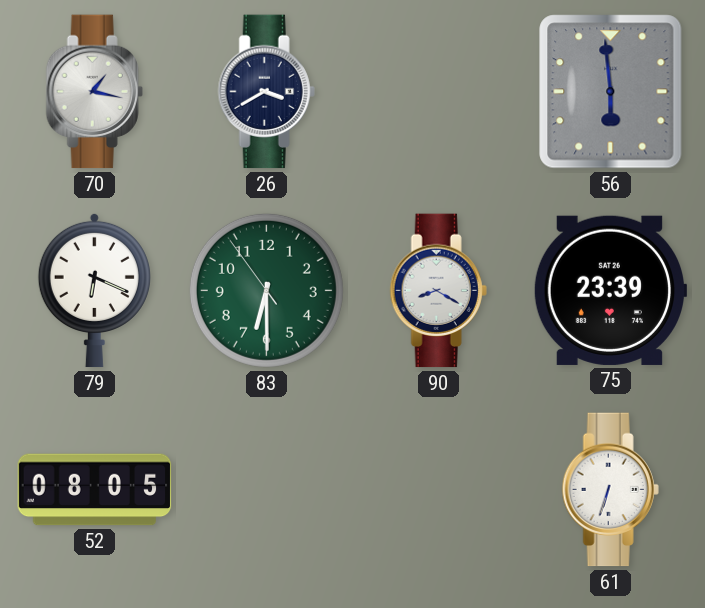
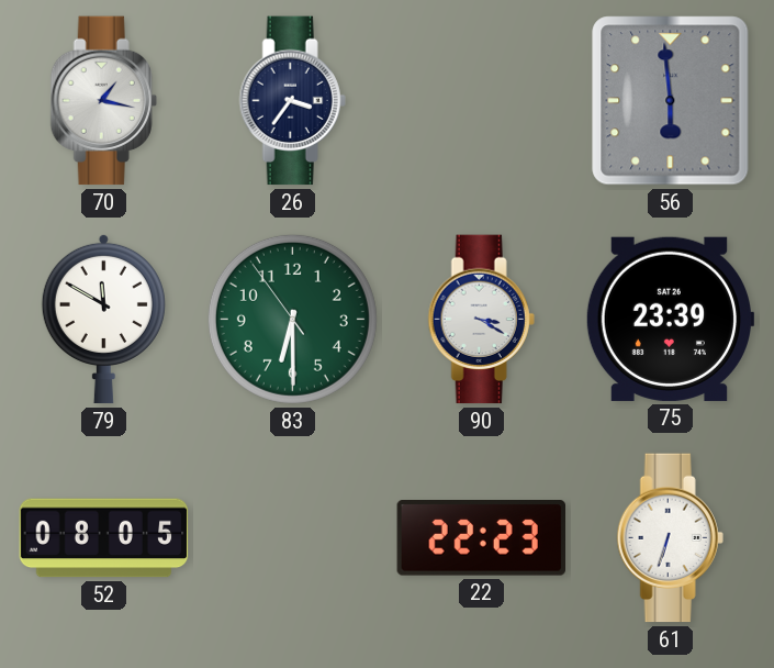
26: 3:40 -> 3:36
79: 6:19 -> 11:50
90: 8:20 -> 3:20
22: none -> 22:23
